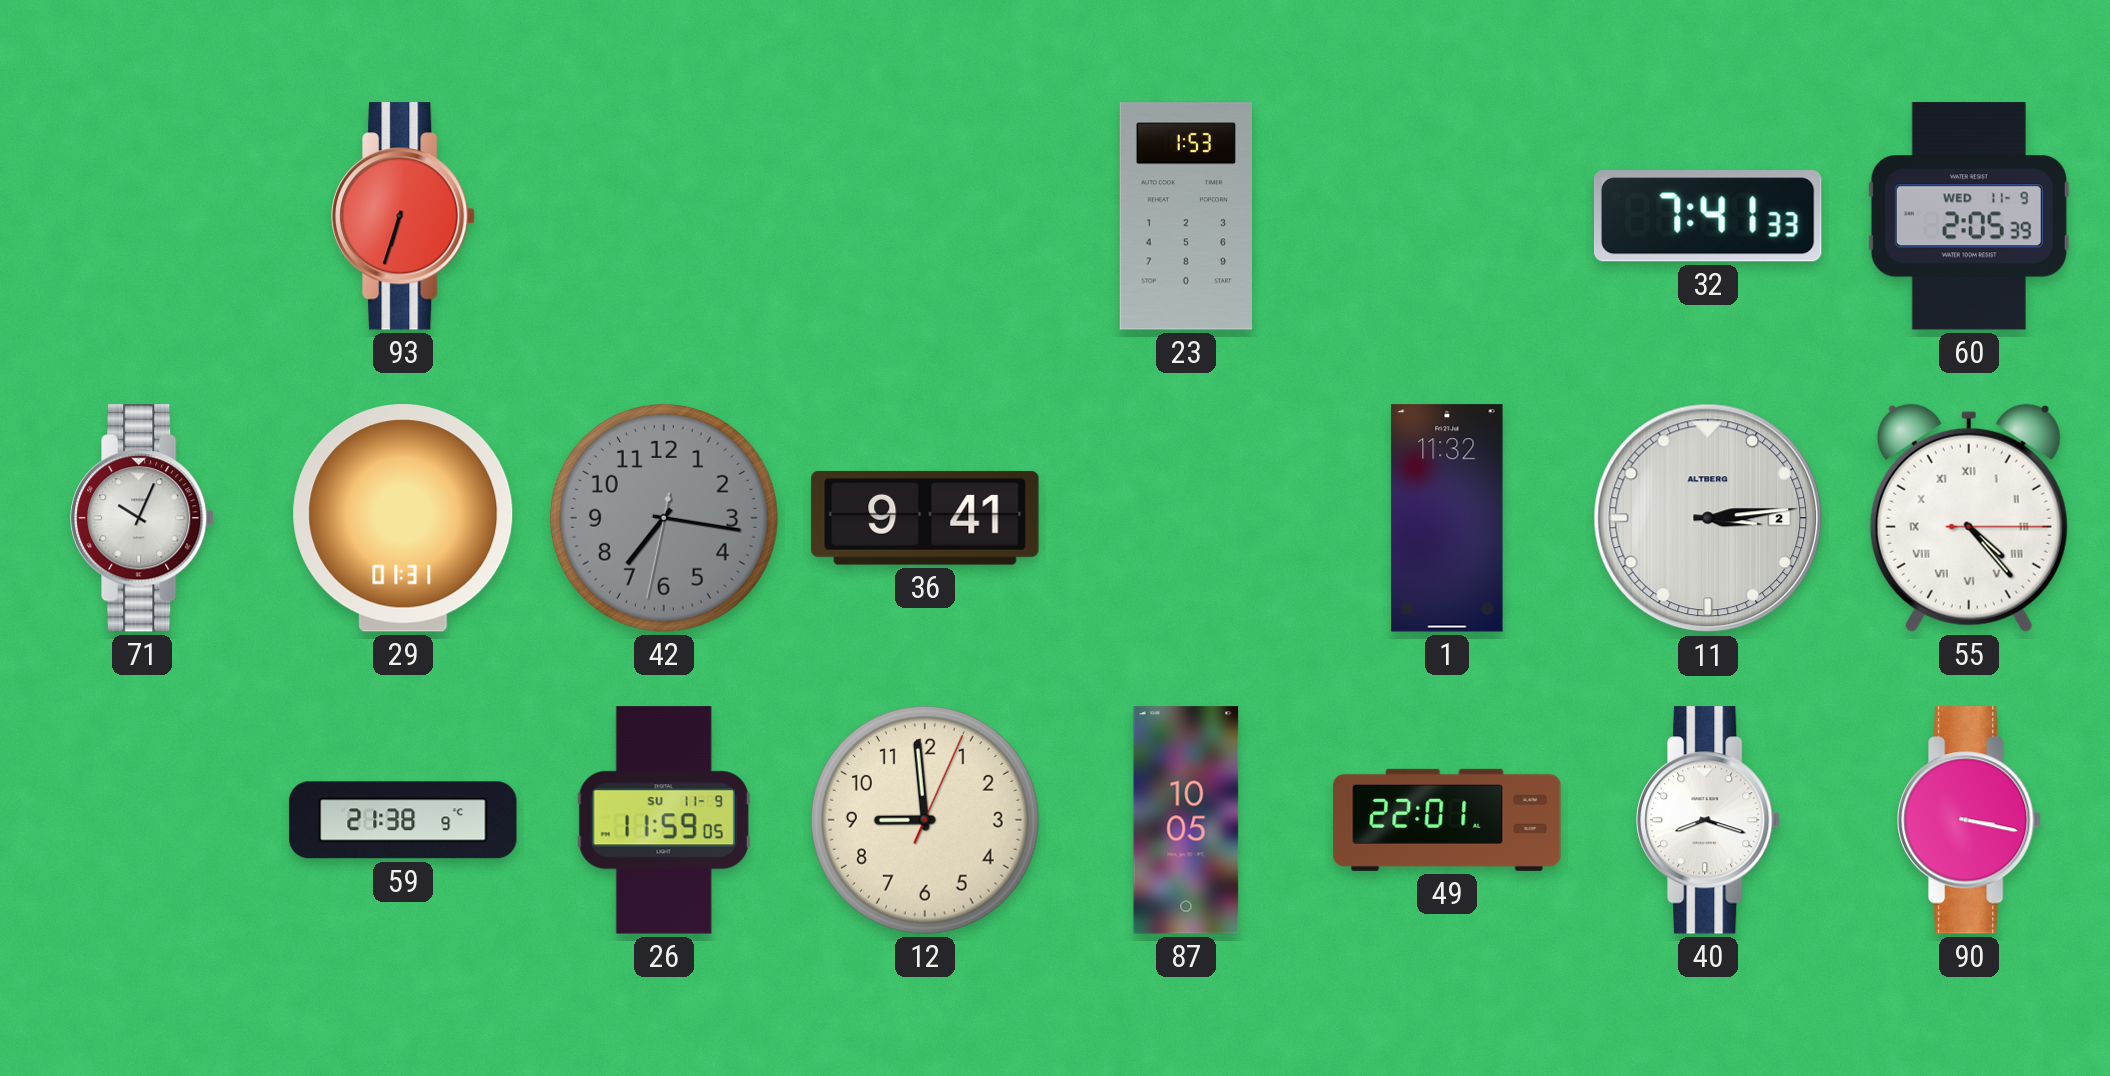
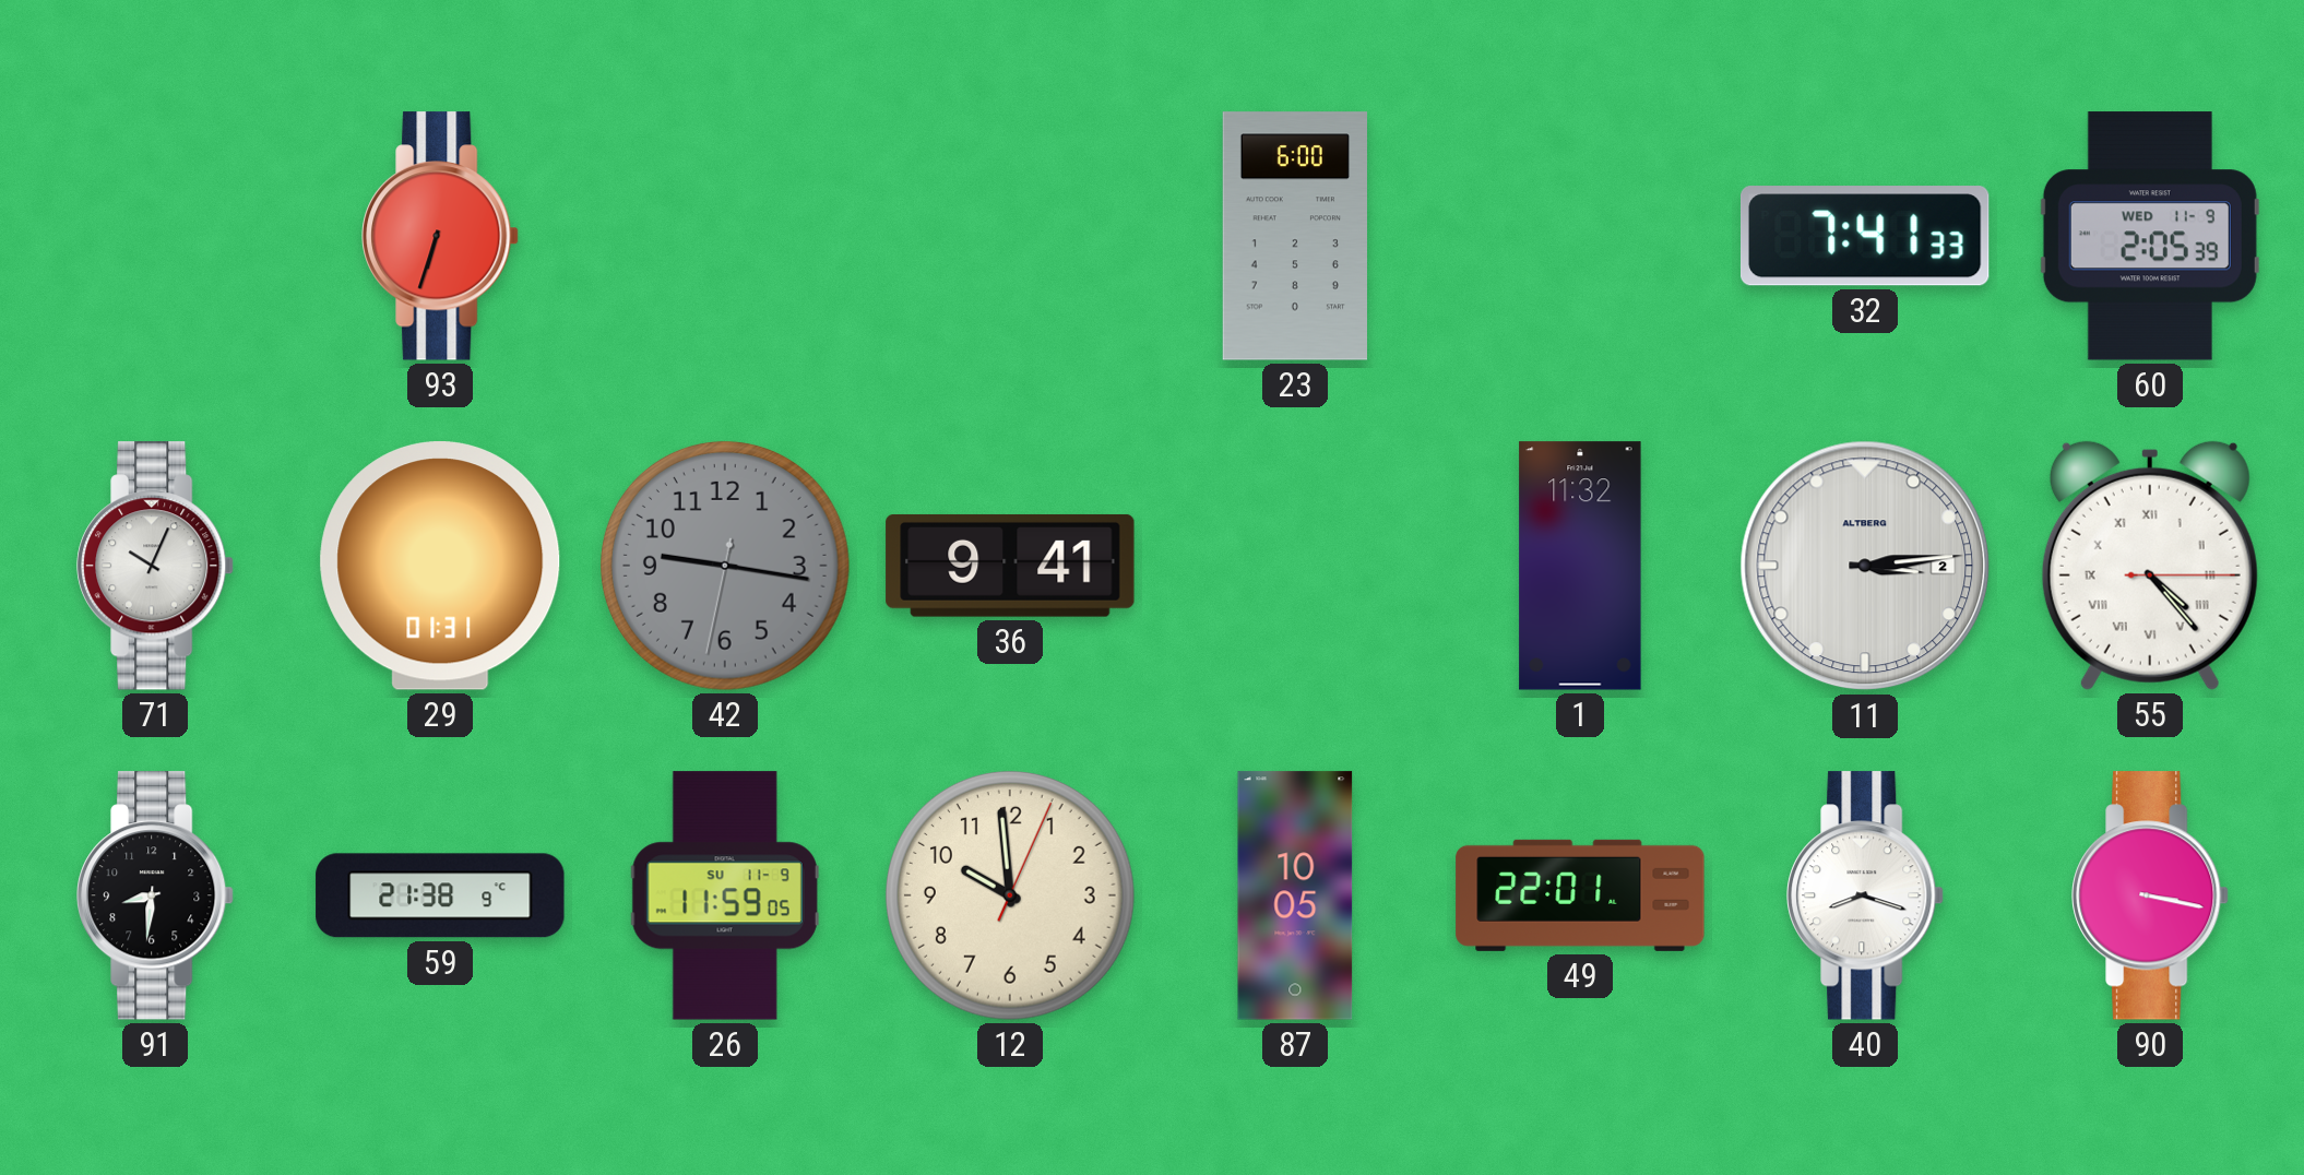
23: 1:53 -> 6:00
42: 7:16 -> 9:16
91: none -> 8:31
12: 8:59 -> 9:59
